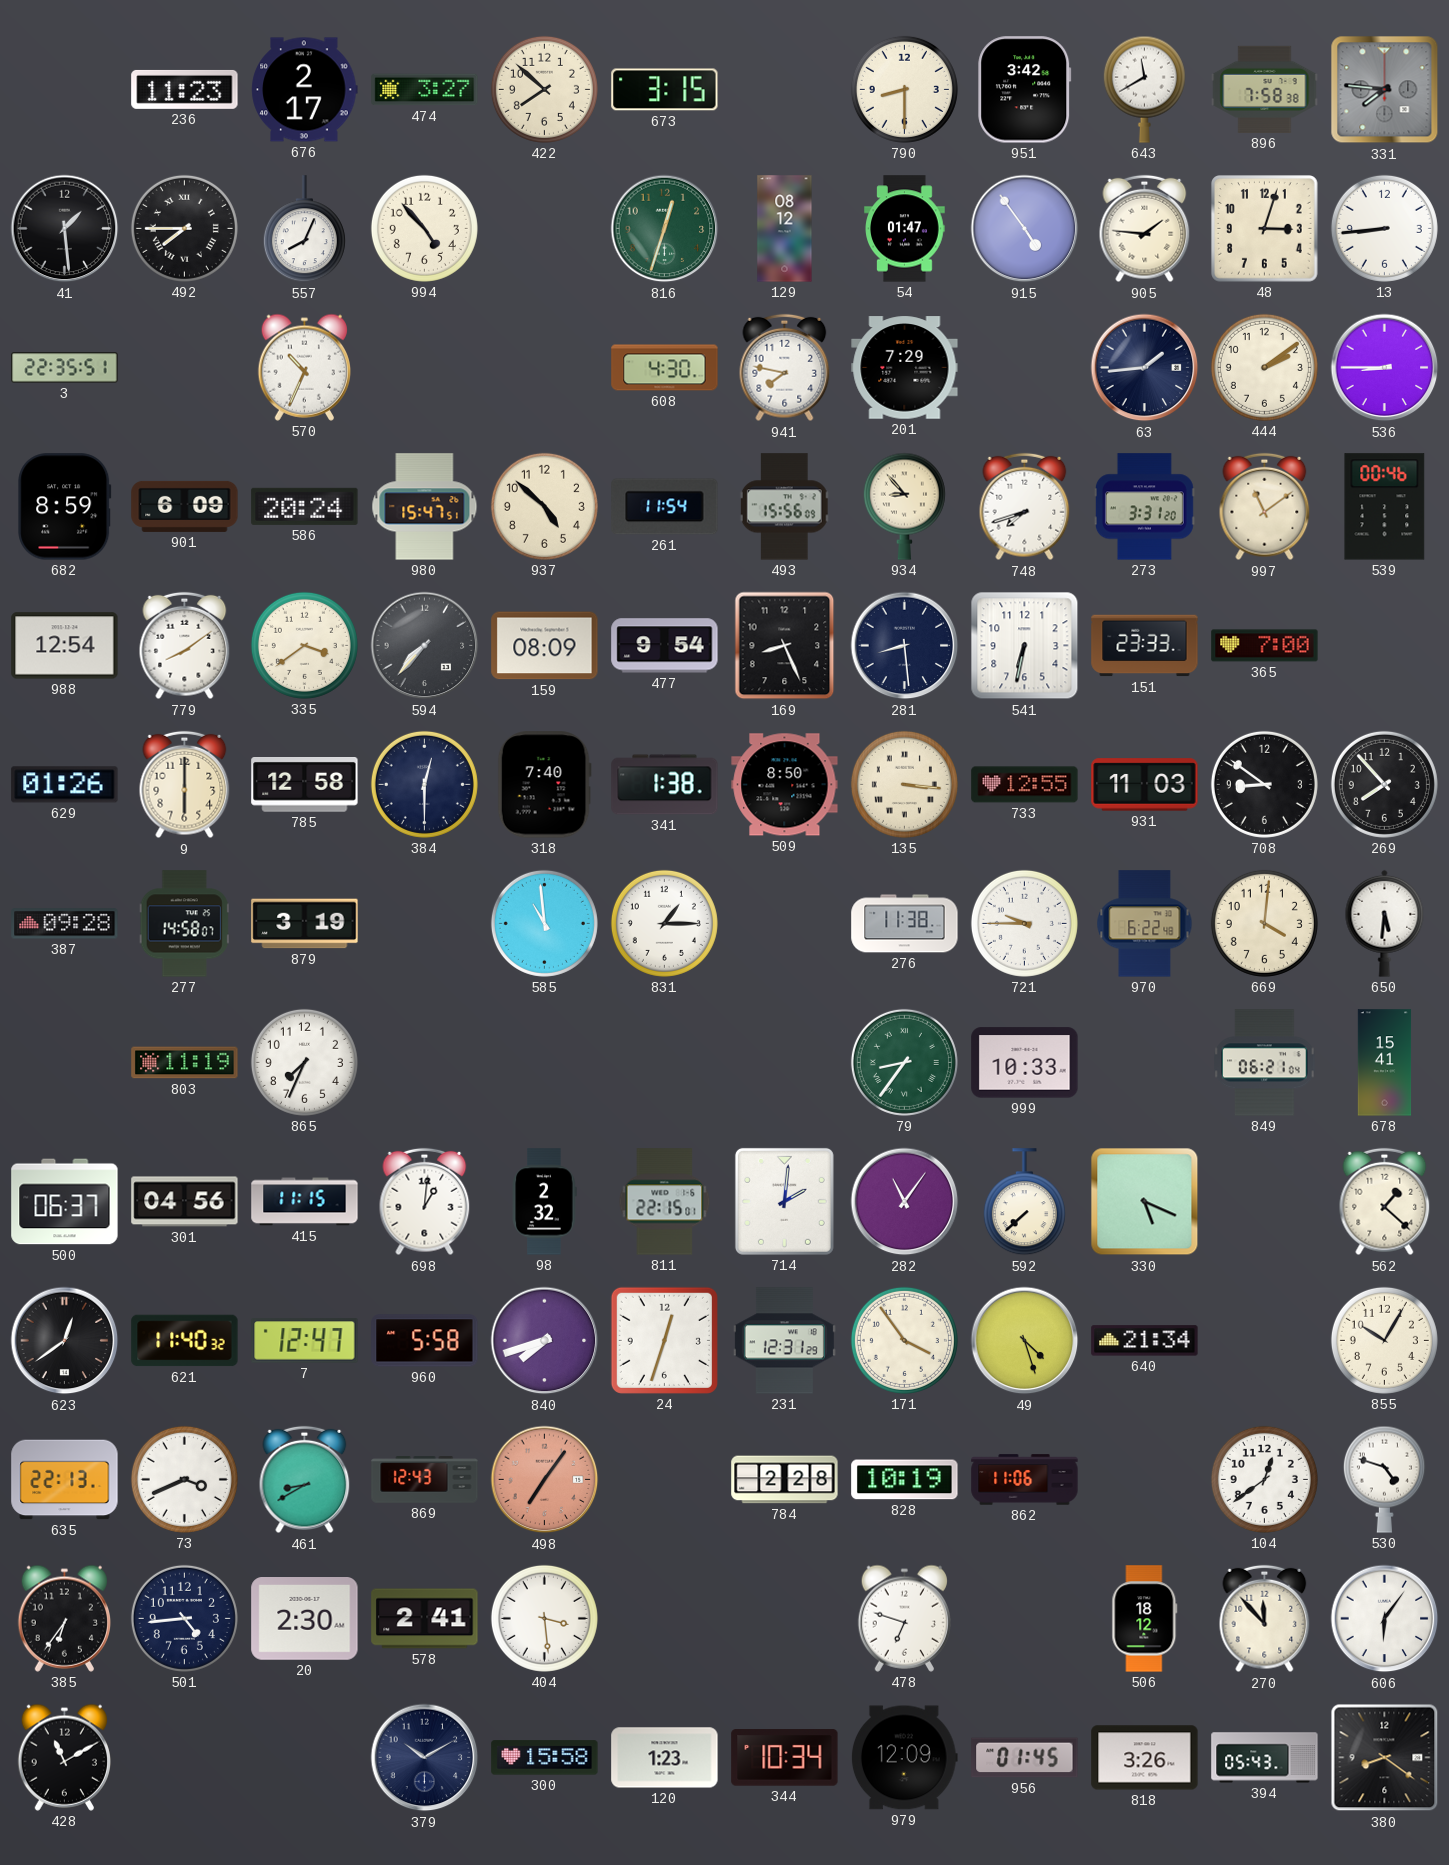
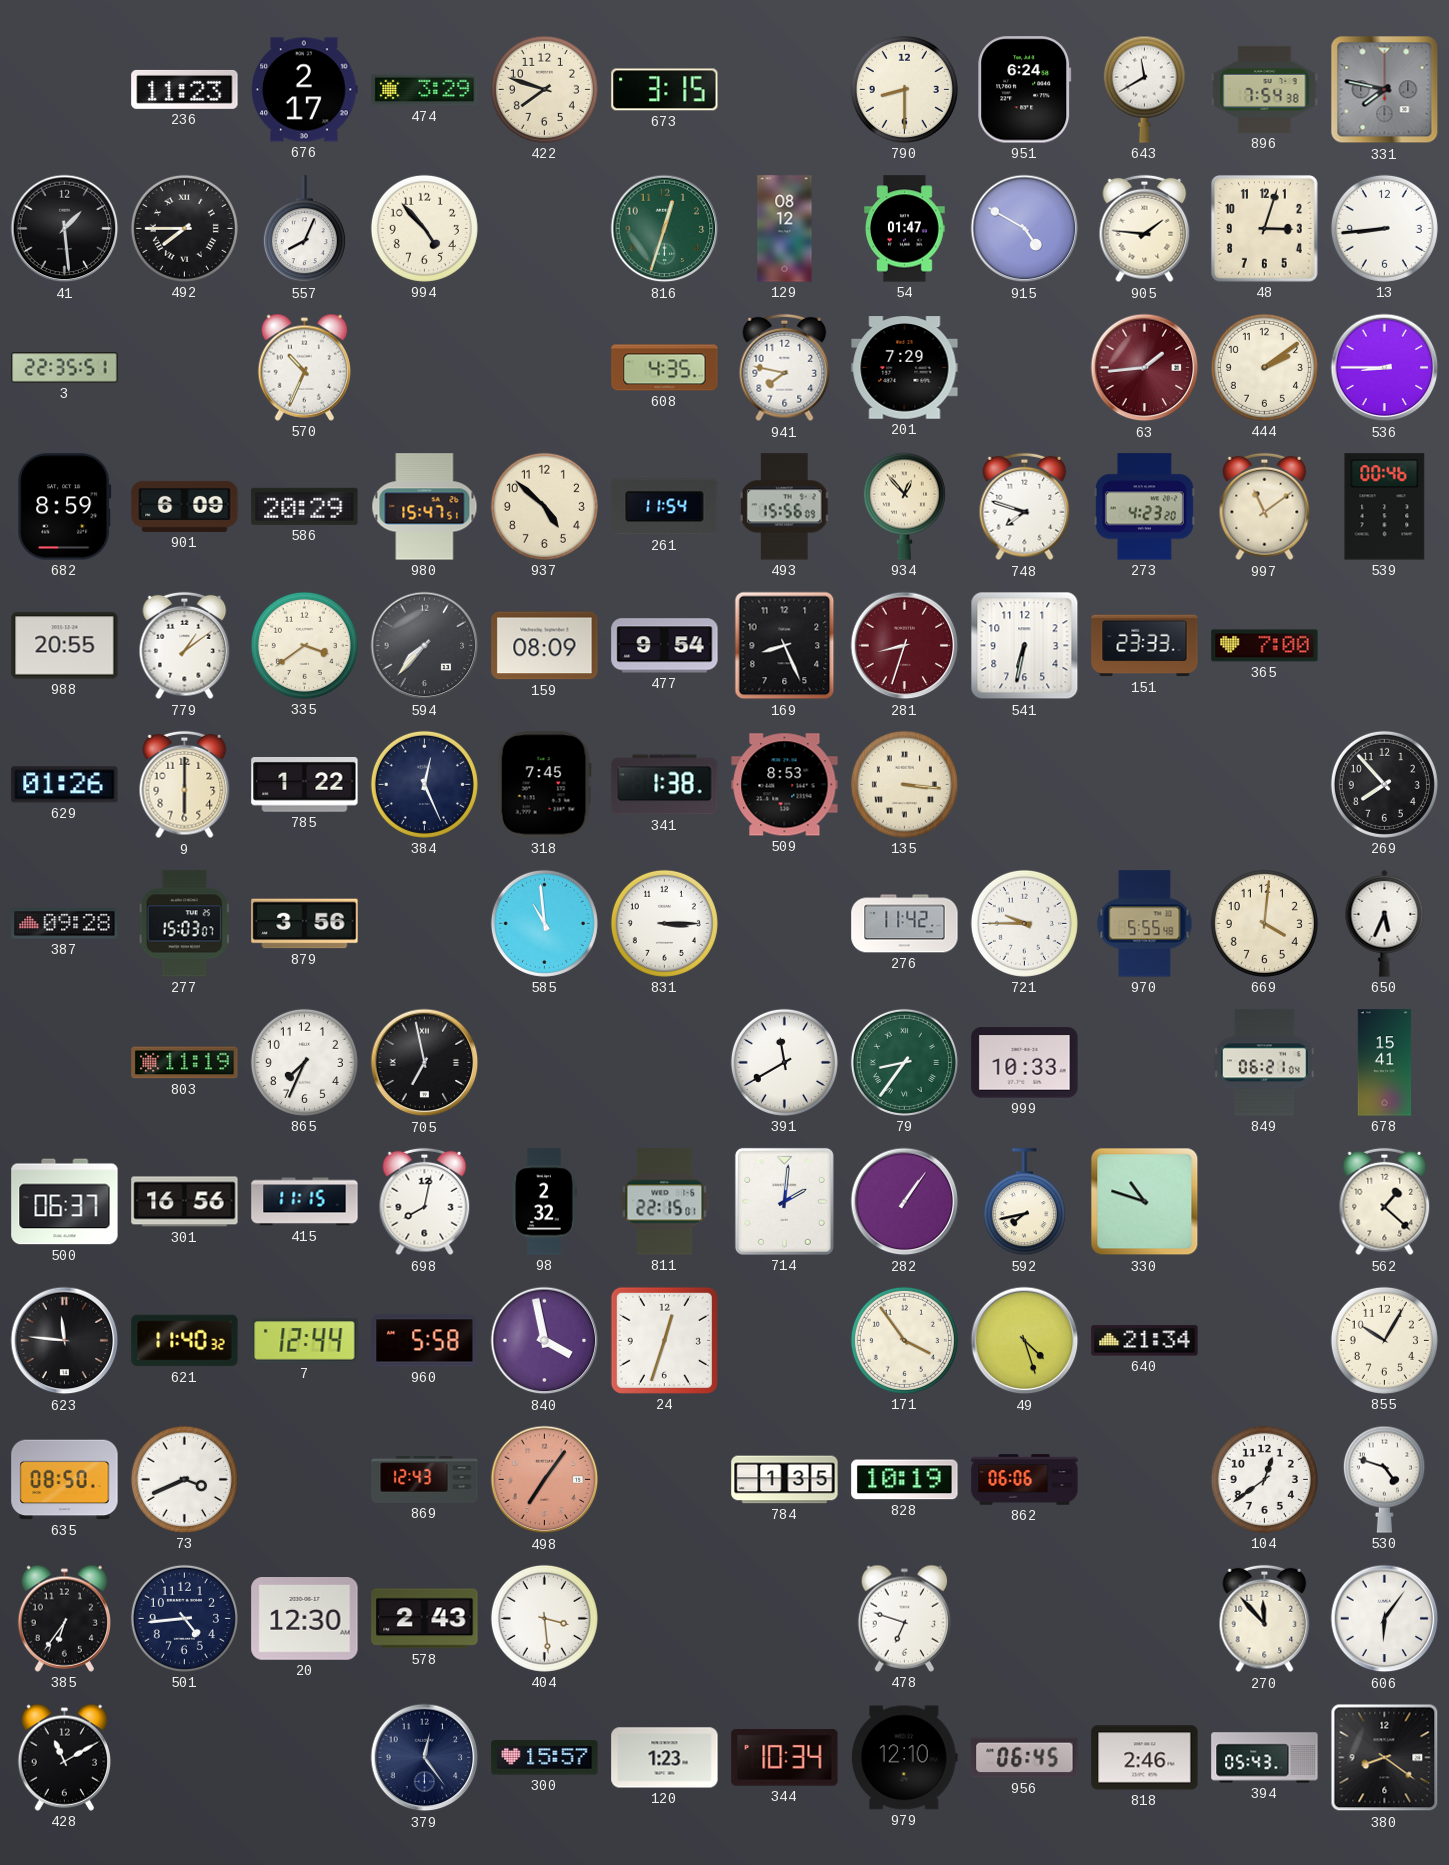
474: 3:27 -> 3:29
422: 7:52 -> 7:48
951: 3:42 -> 6:24
896: 7:58 -> 7:54
331: 7:46 -> 7:47
915: 4:54 -> 4:50
608: 4:30 -> 4:35
63 dial: navy -> burgundy
586: 20:24 -> 20:29
934: 8:53 -> 12:53
748: 7:42 -> 7:48
273: 3:31 -> 4:23
988: 12:54 -> 20:55
779: 8:09 -> 1:09
281: 8:29 -> 8:33
281 dial: navy -> burgundy
785: 12:58 -> 1:22
384: 12:30 -> 12:26
318: 7:40 -> 7:45
509: 8:50 -> 8:53
733: 12:55 -> none
931: 11:03 -> none
708: 8:51 -> none
277: 14:58 -> 15:03
879: 3:19 -> 3:56
831: 1:15 -> 3:15
276: 11:38 -> 11:42
970: 6:22 -> 5:55
650: 5:31 -> 5:34
705: none -> 6:58
391: none -> 11:40
301: 04:56 -> 16:56
698: 1:01 -> 8:02
282: 11:06 -> 1:06
592: 7:38 -> 7:43
330: 5:19 -> 10:48
623: 12:39 -> 11:46
7: 12:47 -> 12:44
840: 7:42 -> 3:58
231: 12:31 -> none
635: 22:13 -> 08:50
461: 8:40 -> none
784: 2:28 -> 1:35
862: 11:06 -> 06:06
20: 2:30 -> 12:30
578: 2:41 -> 2:43
506: 18:12 -> none
379: 10:10 -> 12:24
300: 15:58 -> 15:57
979: 12:09 -> 12:10
956: 01:45 -> 06:45
818: 3:26 -> 2:46
